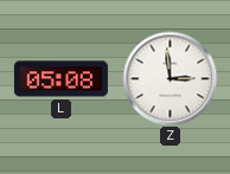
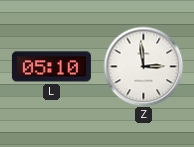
L: 05:08 -> 05:10
